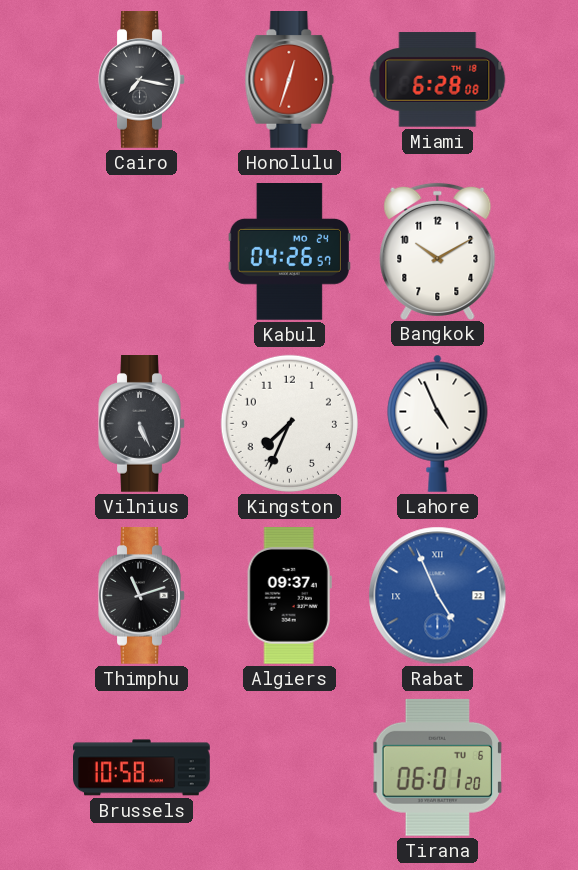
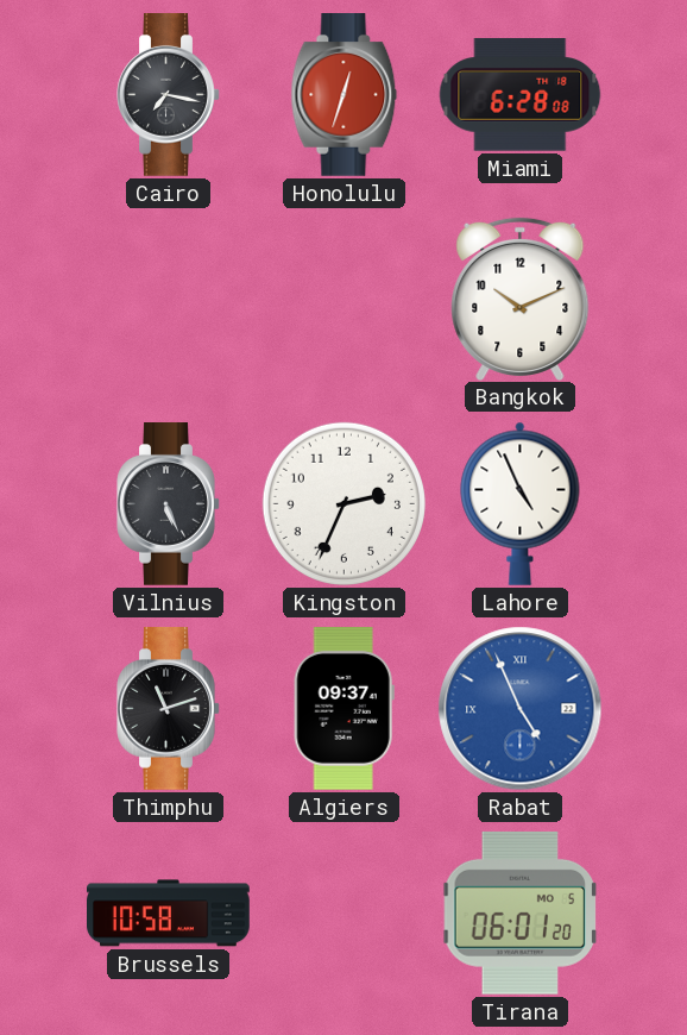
Kabul: 04:26 -> none
Bangkok: 10:10 -> 10:11
Kingston: 7:34 -> 2:34
Tirana date: TU 6 -> MO 5
